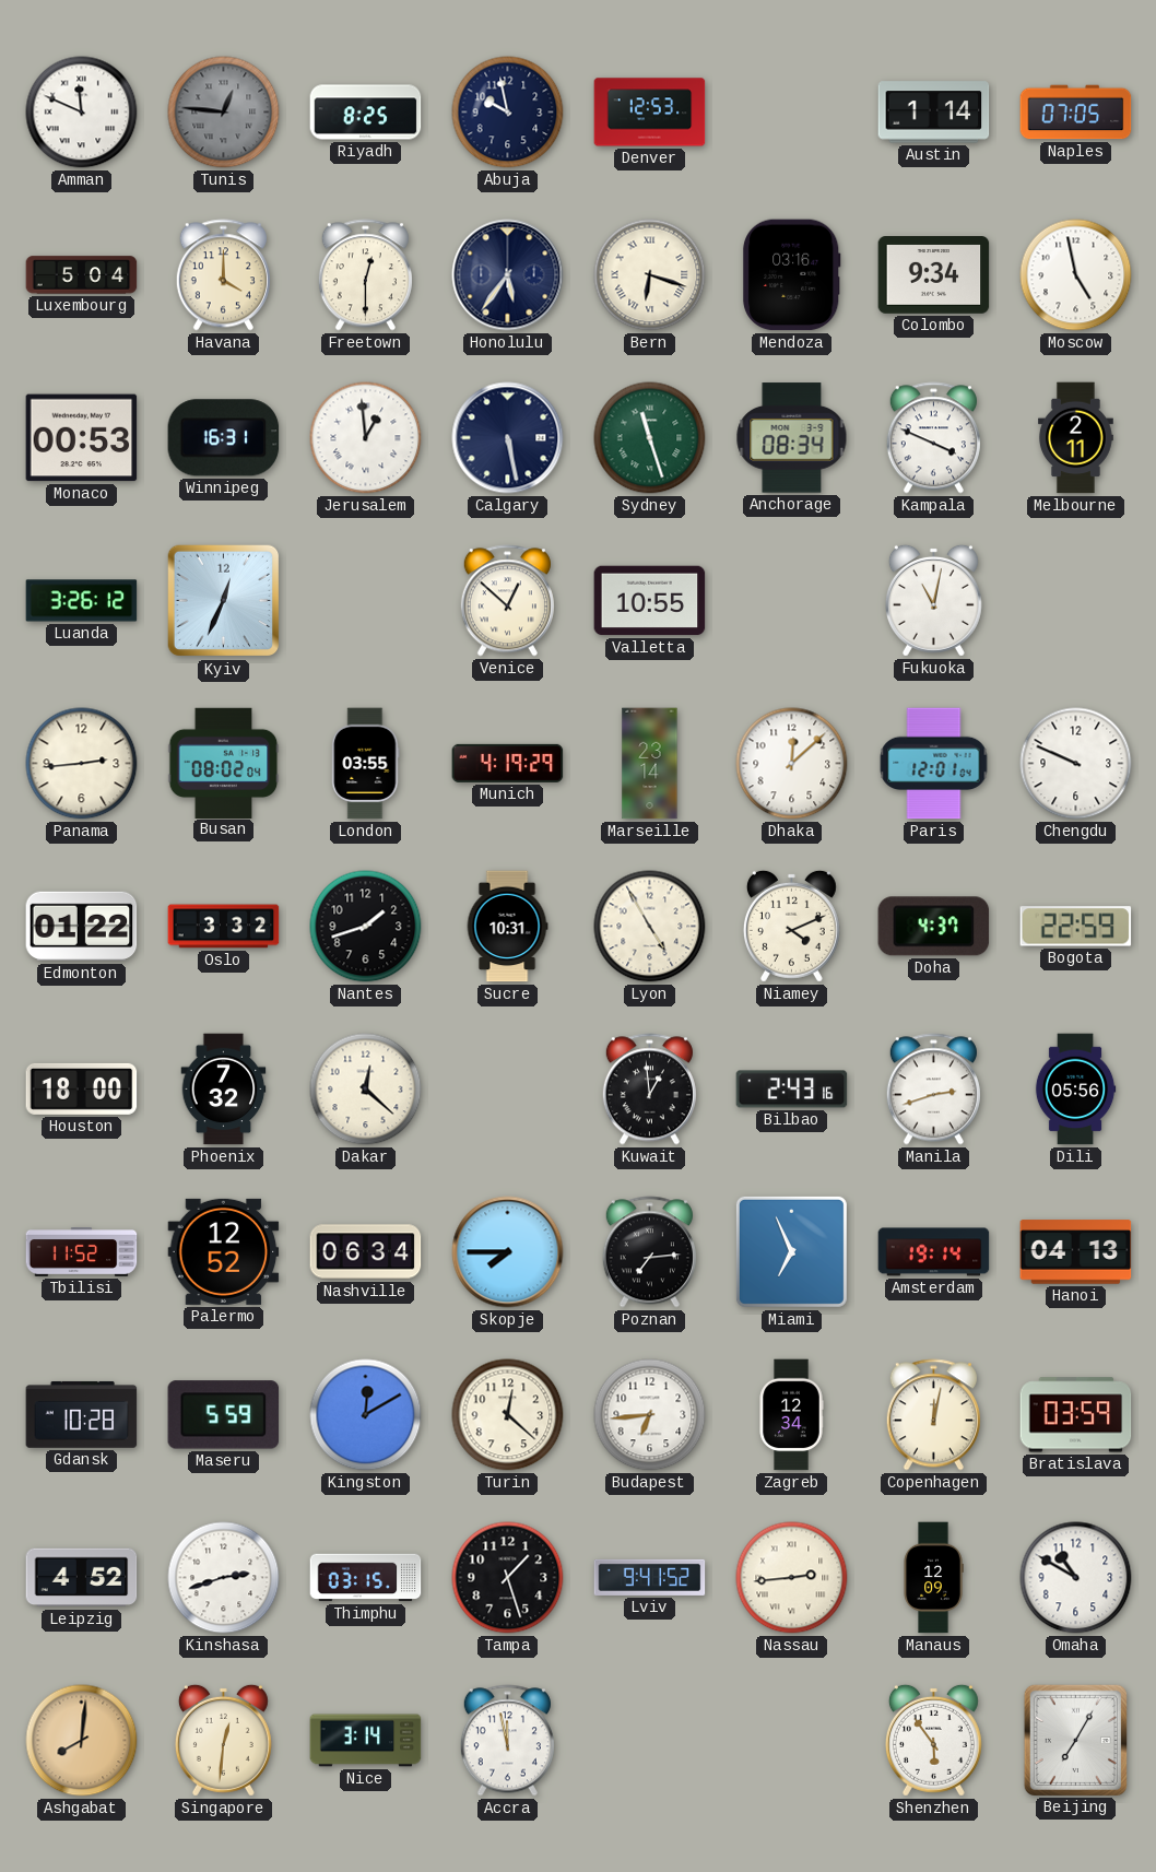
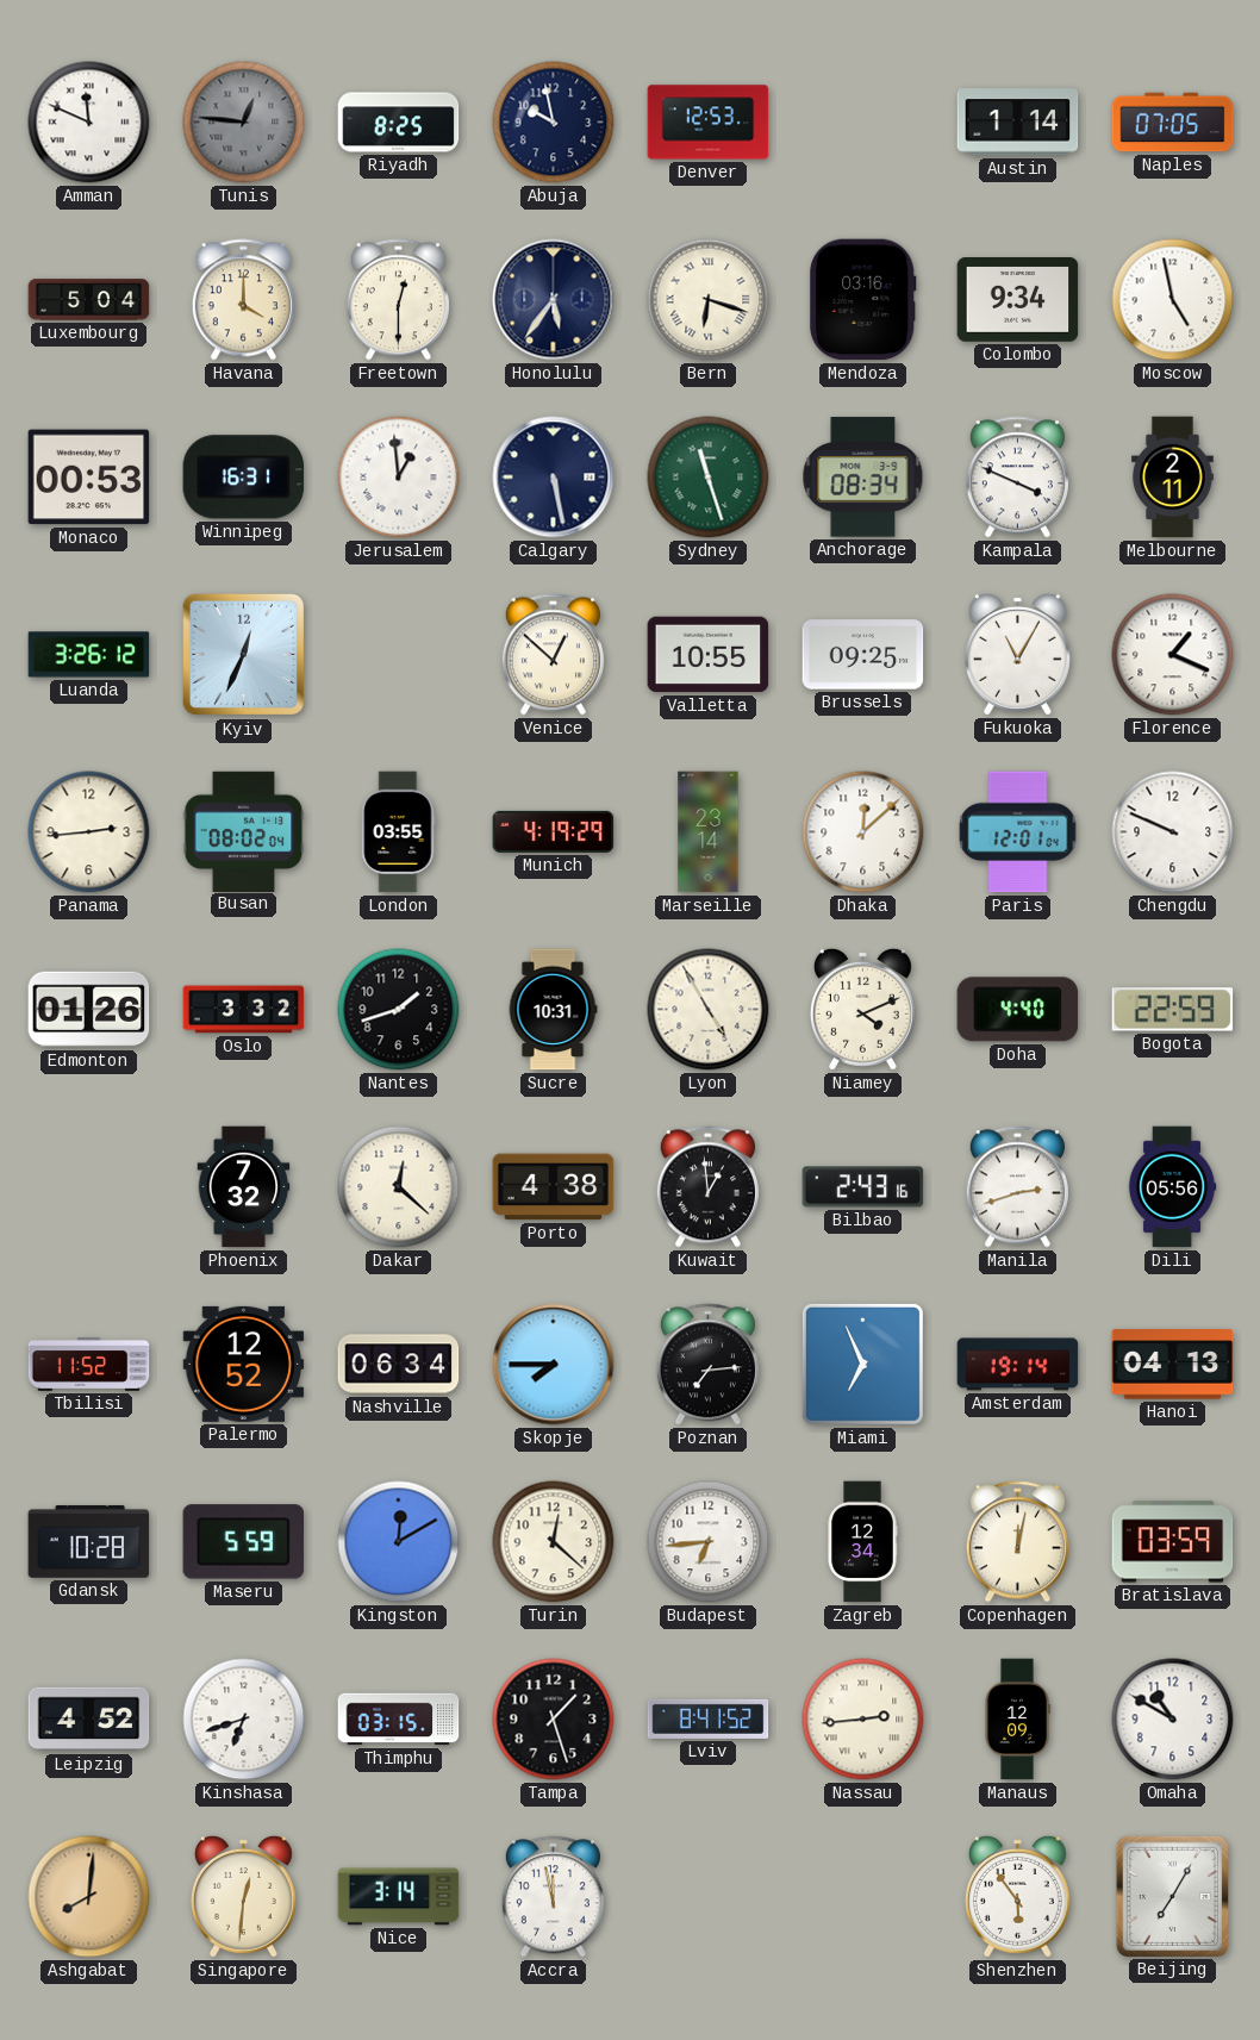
Brussels: none -> 09:25
Fukuoka: 11:02 -> 11:05
Florence: none -> 1:19
Edmonton: 01:22 -> 01:26
Doha: 4:37 -> 4:40
Houston: 18:00 -> none
Porto: none -> 4:38
Kinshasa: 2:42 -> 6:42
Lviv: 9:41 -> 8:41
